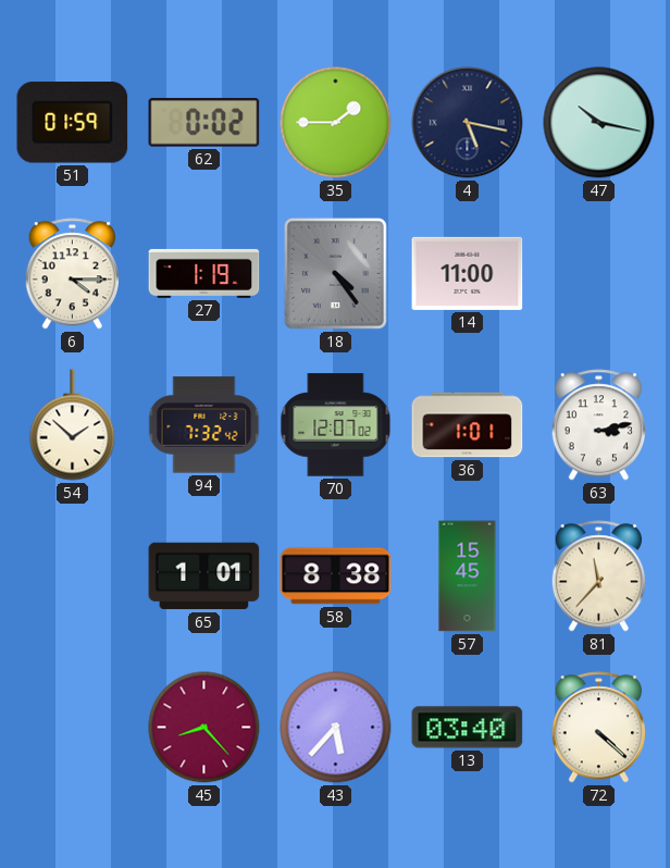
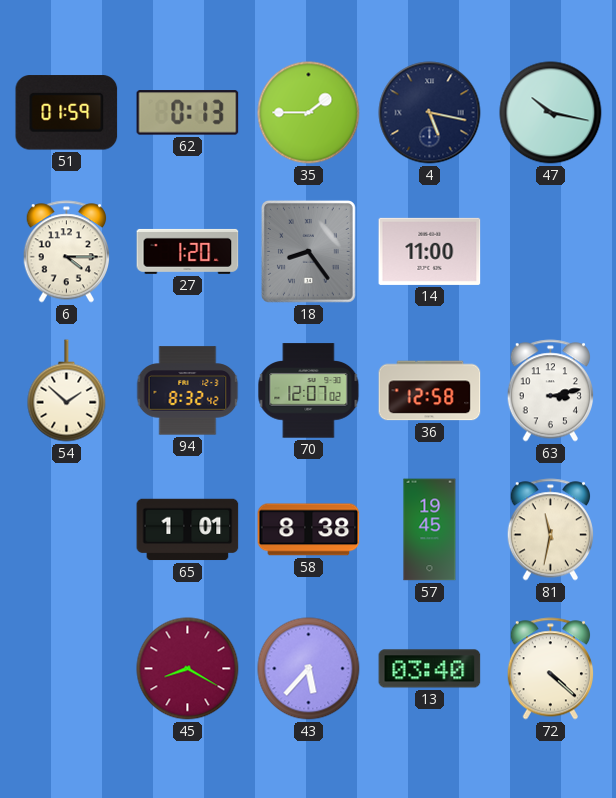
62: 0:02 -> 0:13
27: 1:19 -> 1:20
18: 4:24 -> 8:24
94: 7:32 -> 8:32
36: 1:01 -> 12:58
57: 15:45 -> 19:45
81: 11:37 -> 11:32
45: 8:23 -> 8:20
